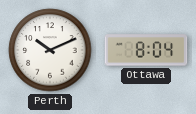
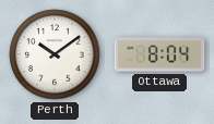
Perth: 10:11 -> 10:09
